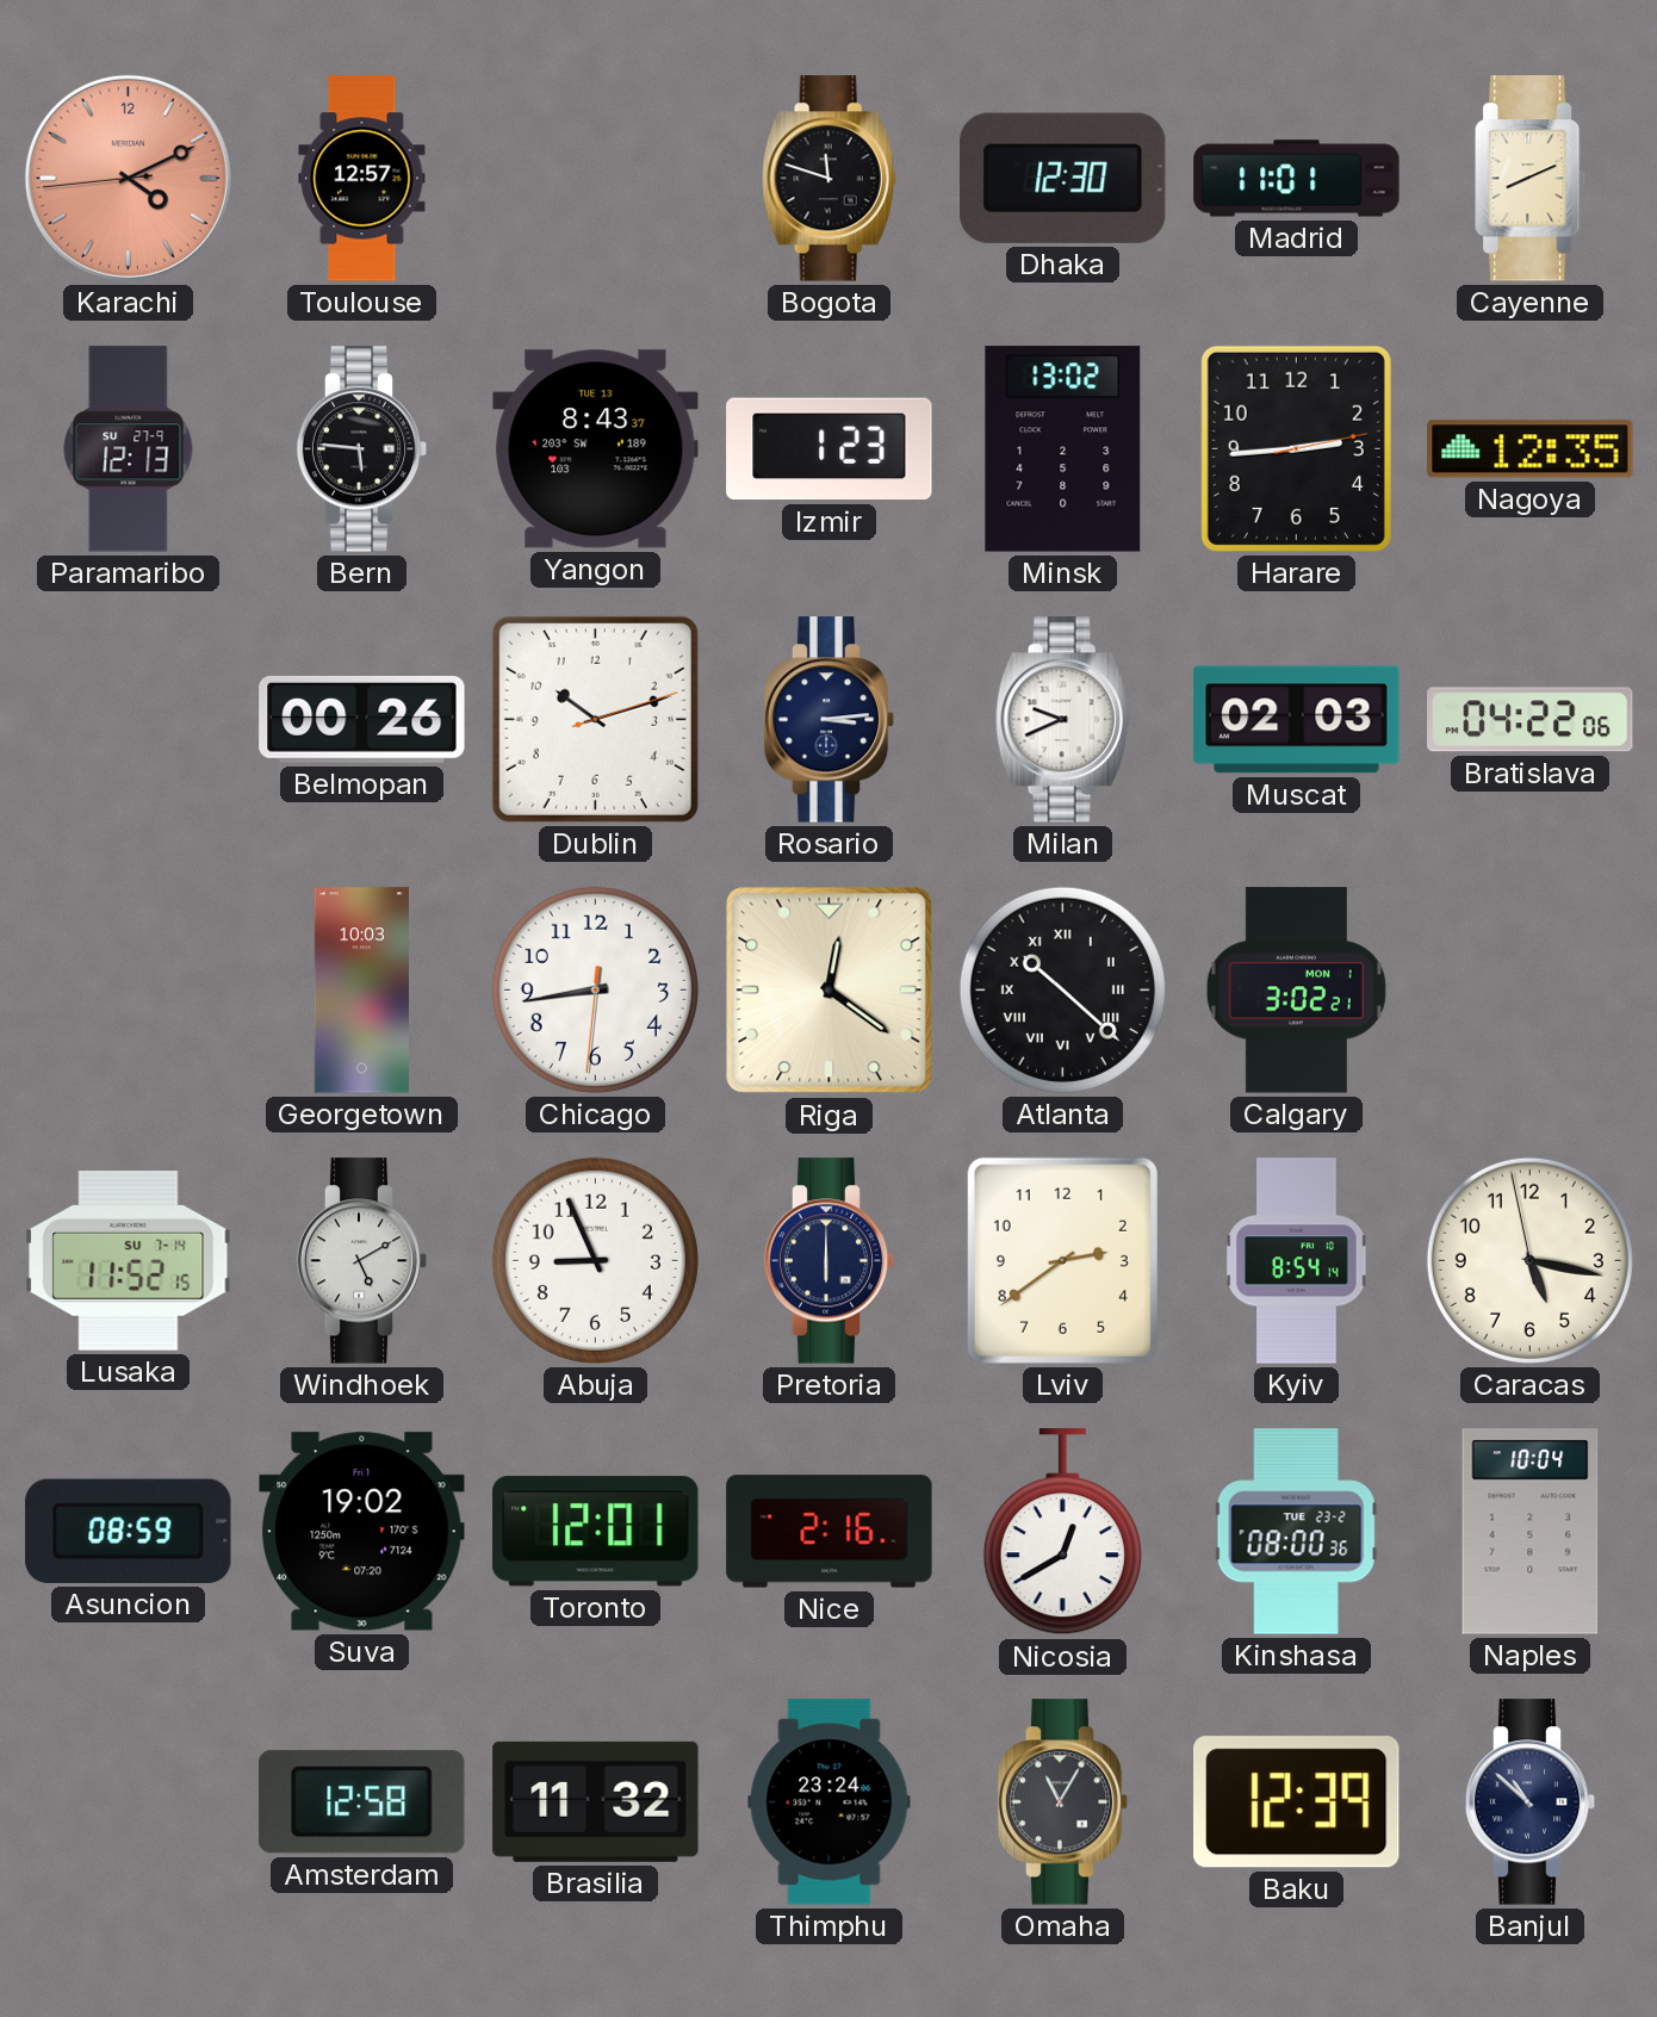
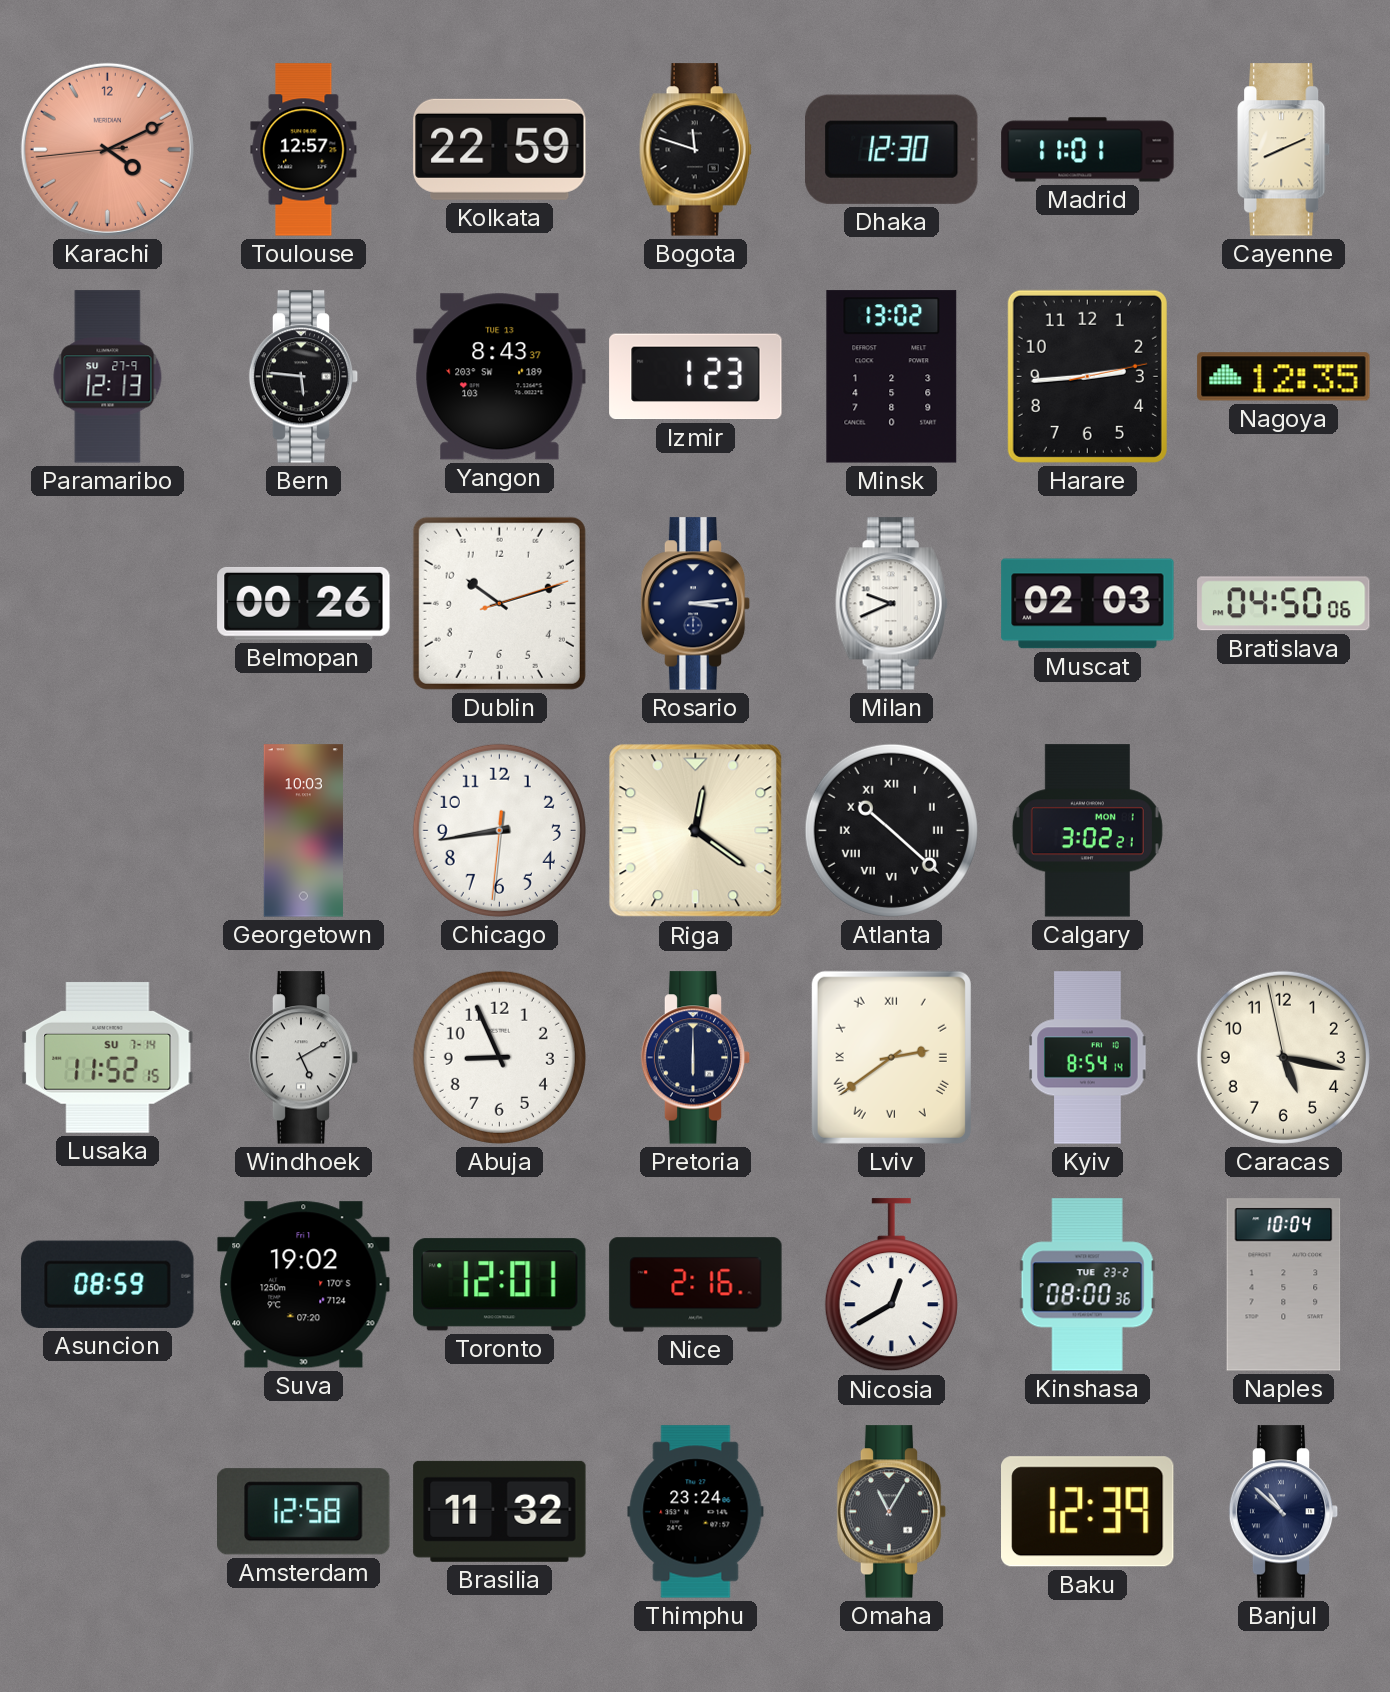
Kolkata: none -> 22:59
Bratislava: 04:22 -> 04:50
Lviv numerals: Arabic -> Roman
